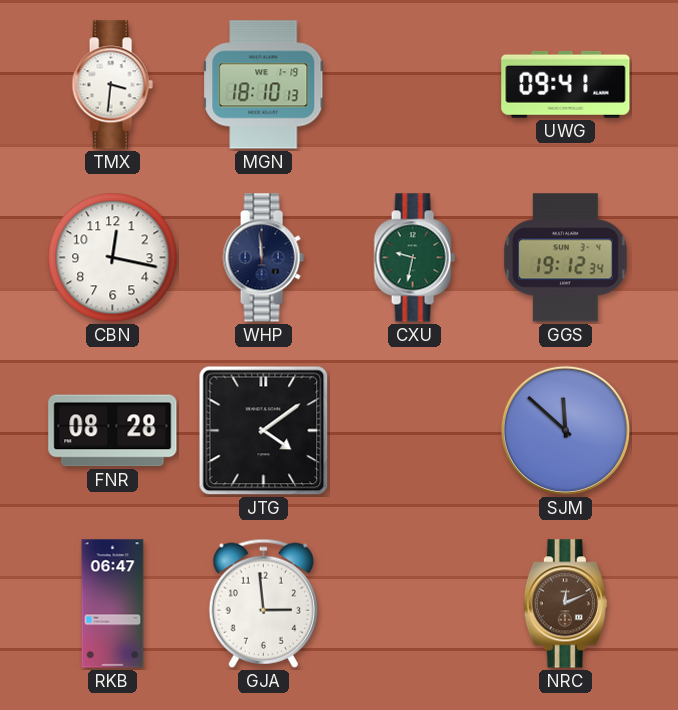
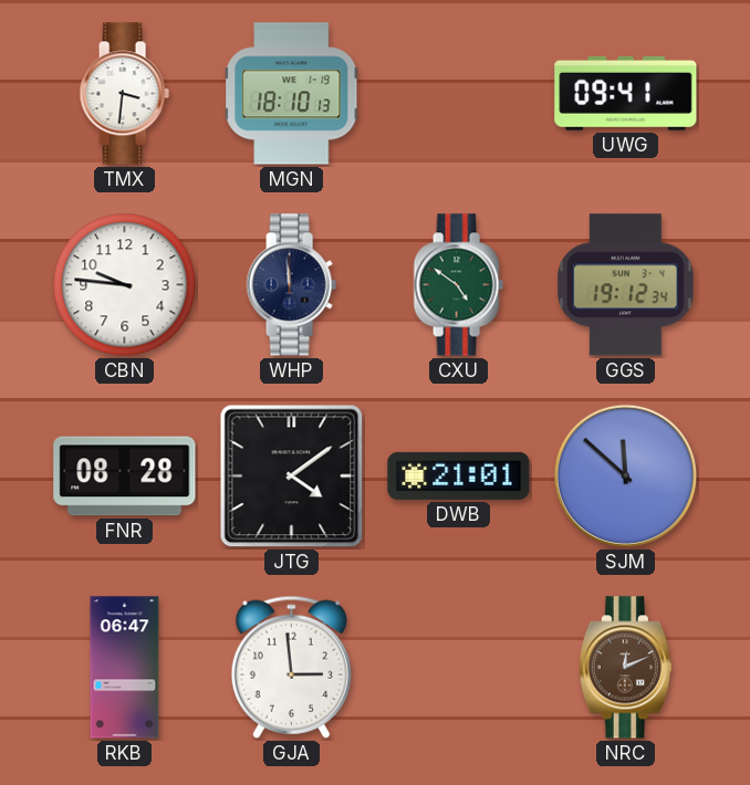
CBN: 12:17 -> 9:46
CXU: 9:32 -> 4:51
DWB: none -> 21:01
